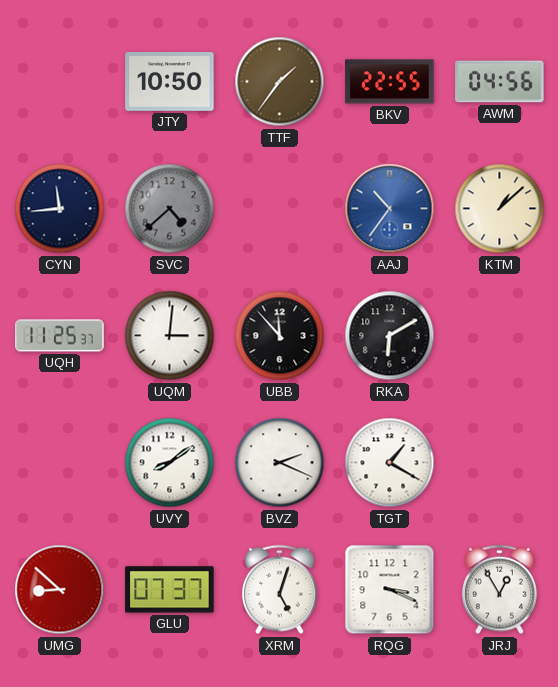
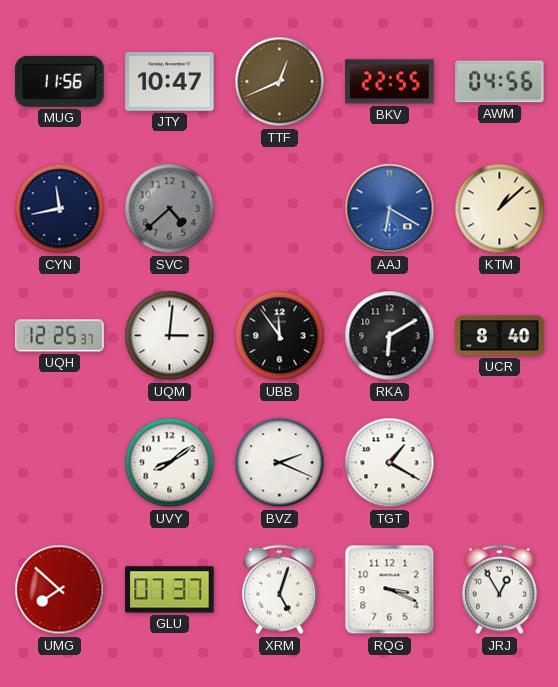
MUG: none -> 11:56
JTY: 10:50 -> 10:47
TTF: 1:36 -> 12:41
CYN: 11:44 -> 11:43
AAJ: 10:36 -> 6:20
UQH: 11:25 -> 12:25
UBB: 11:53 -> 11:54
UCR: none -> 8:40
UMG: 8:52 -> 7:52
